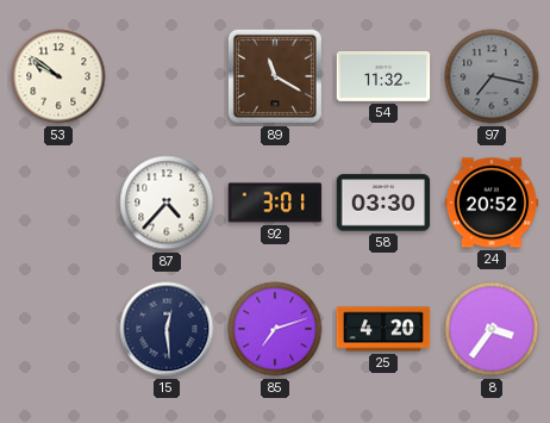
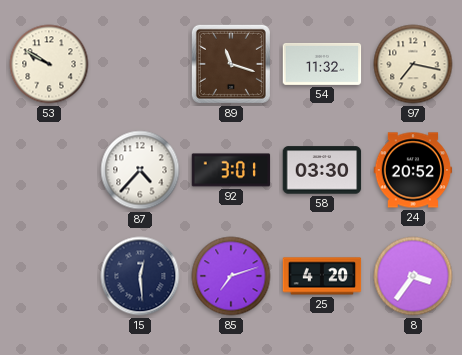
53: 9:51 -> 9:50
89: 11:20 -> 11:18
97 dial: grey -> cream
